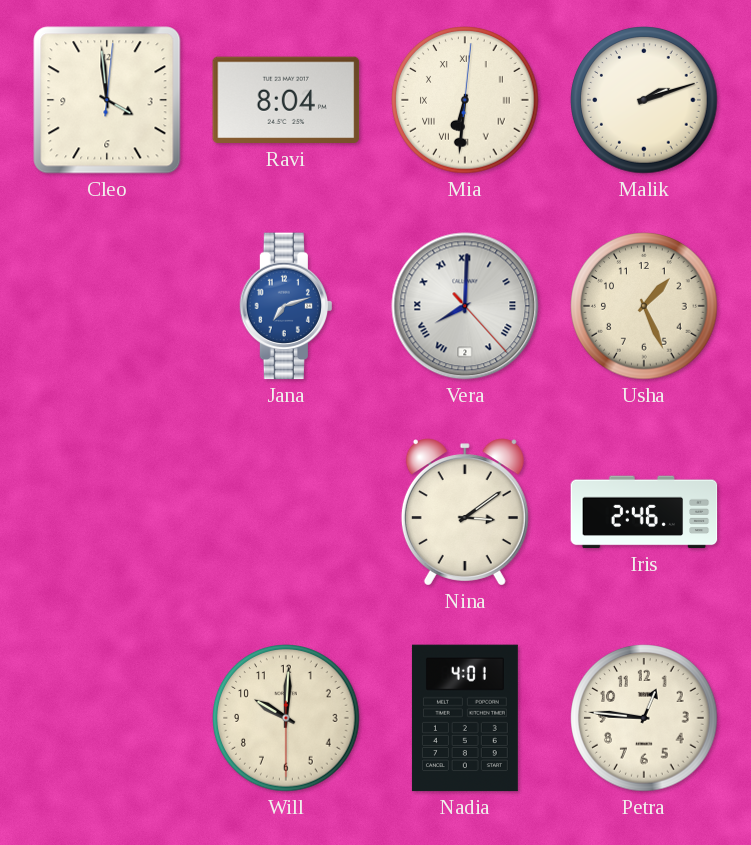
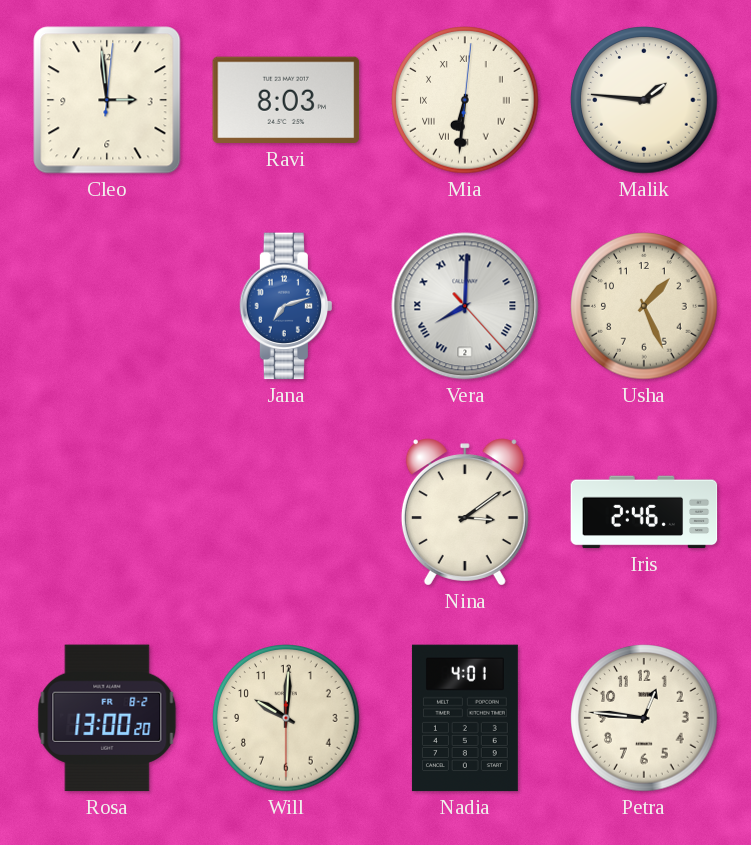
Cleo: 3:59 -> 2:59
Ravi: 8:04 -> 8:03
Malik: 2:12 -> 1:46
Rosa: none -> 13:00
